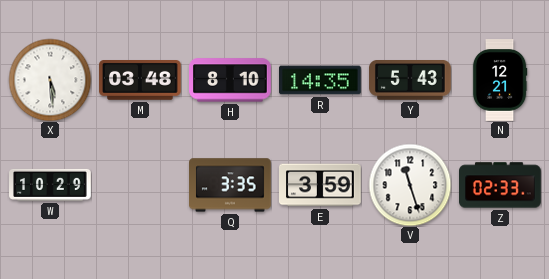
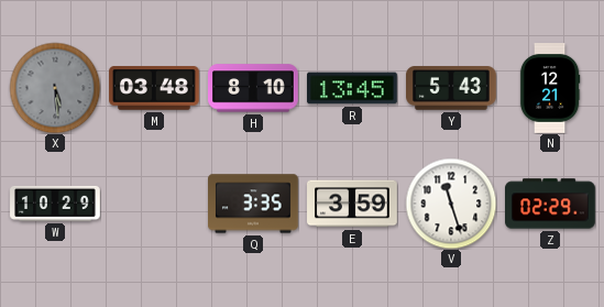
X dial: white -> grey
R: 14:35 -> 13:45
Z: 02:33 -> 02:29
